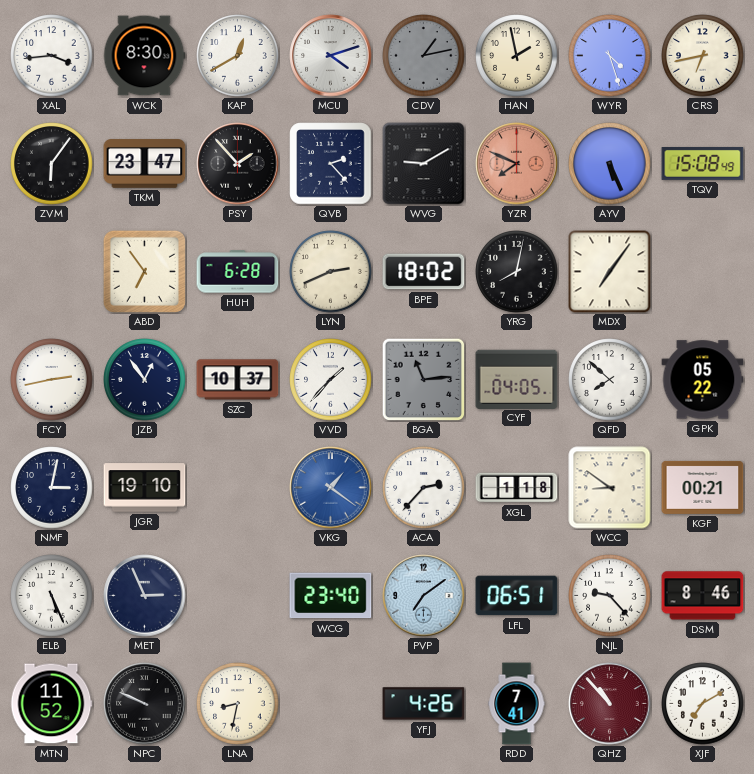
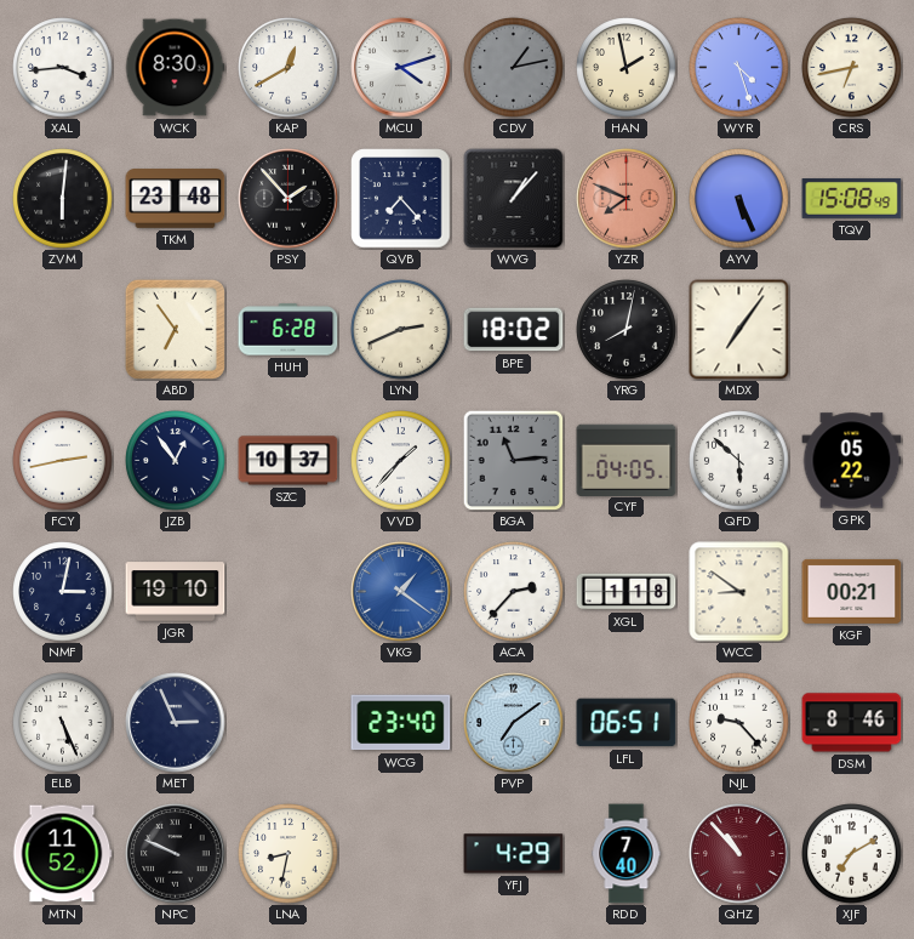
ZVM: 6:06 -> 6:01
TKM: 23:47 -> 23:48
QVB: 2:23 -> 7:23
WVG: 9:10 -> 1:07
QFD: 7:52 -> 5:52
YFJ: 4:26 -> 4:29
RDD: 7:41 -> 7:40
